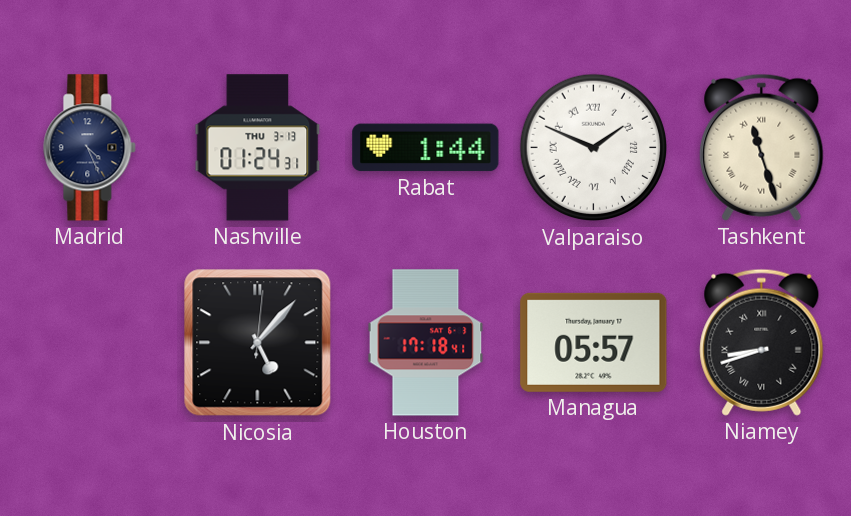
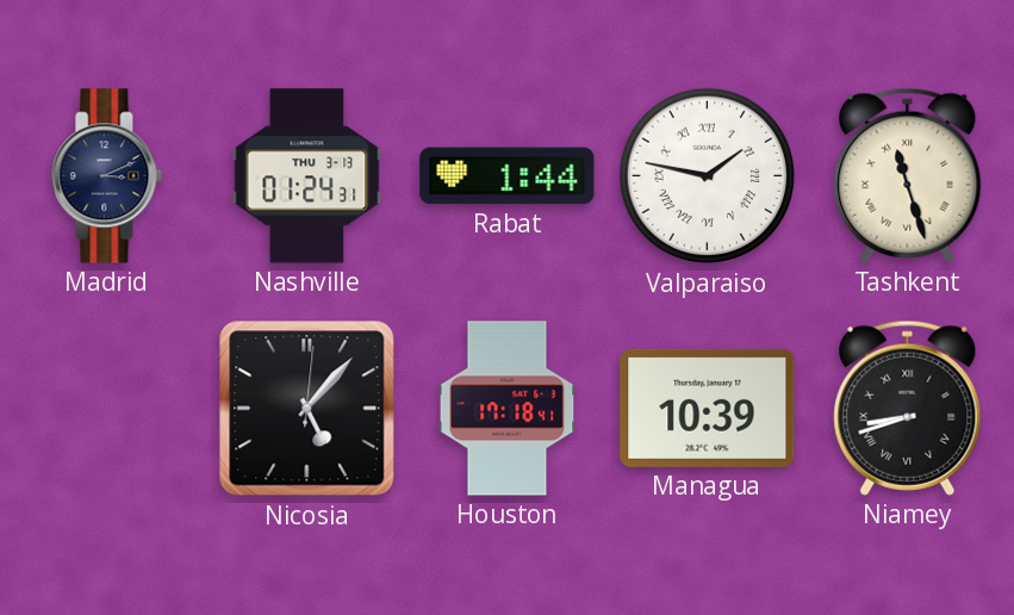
Madrid: 4:26 -> 3:11
Valparaiso: 1:49 -> 1:47
Managua: 05:57 -> 10:39
